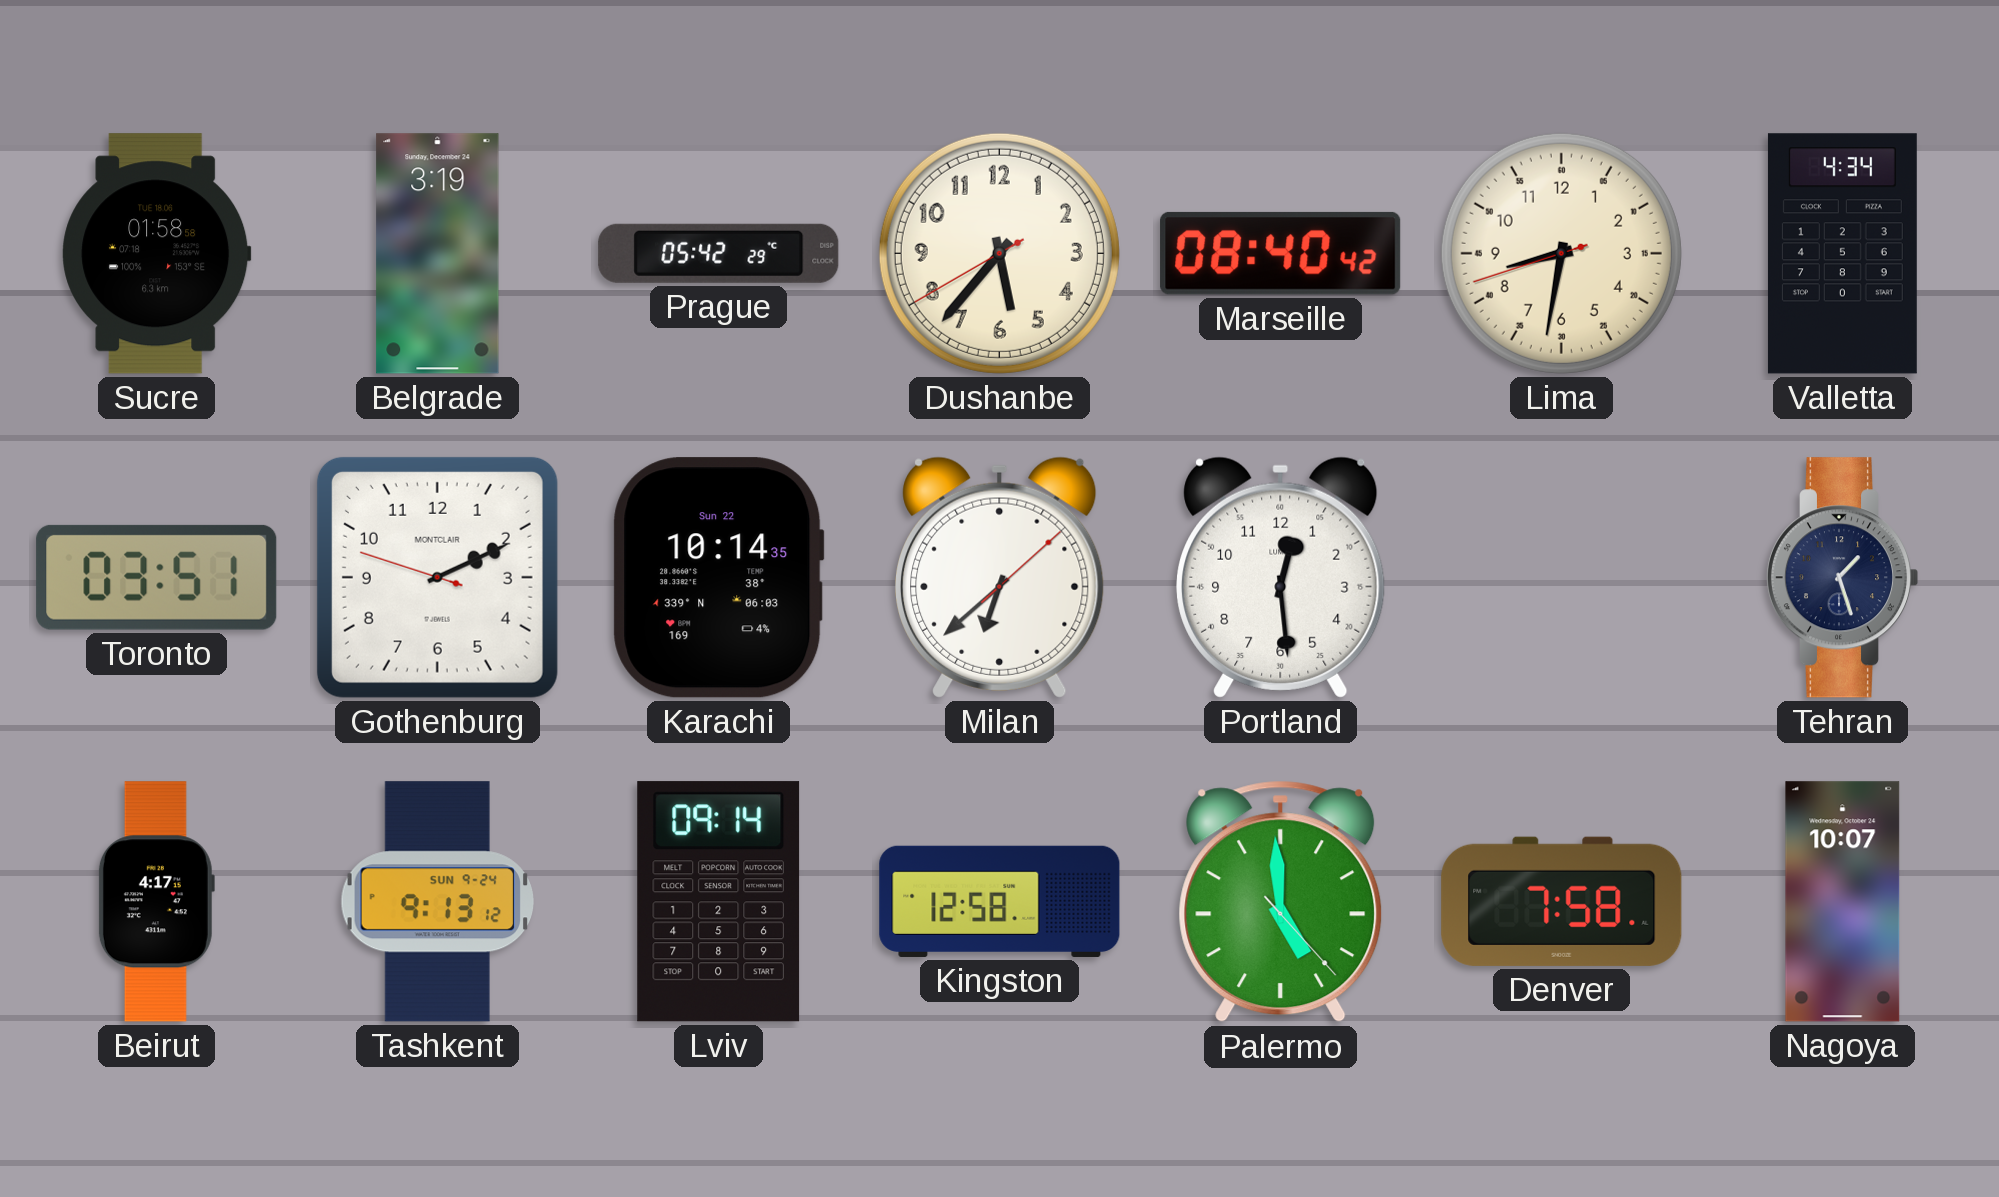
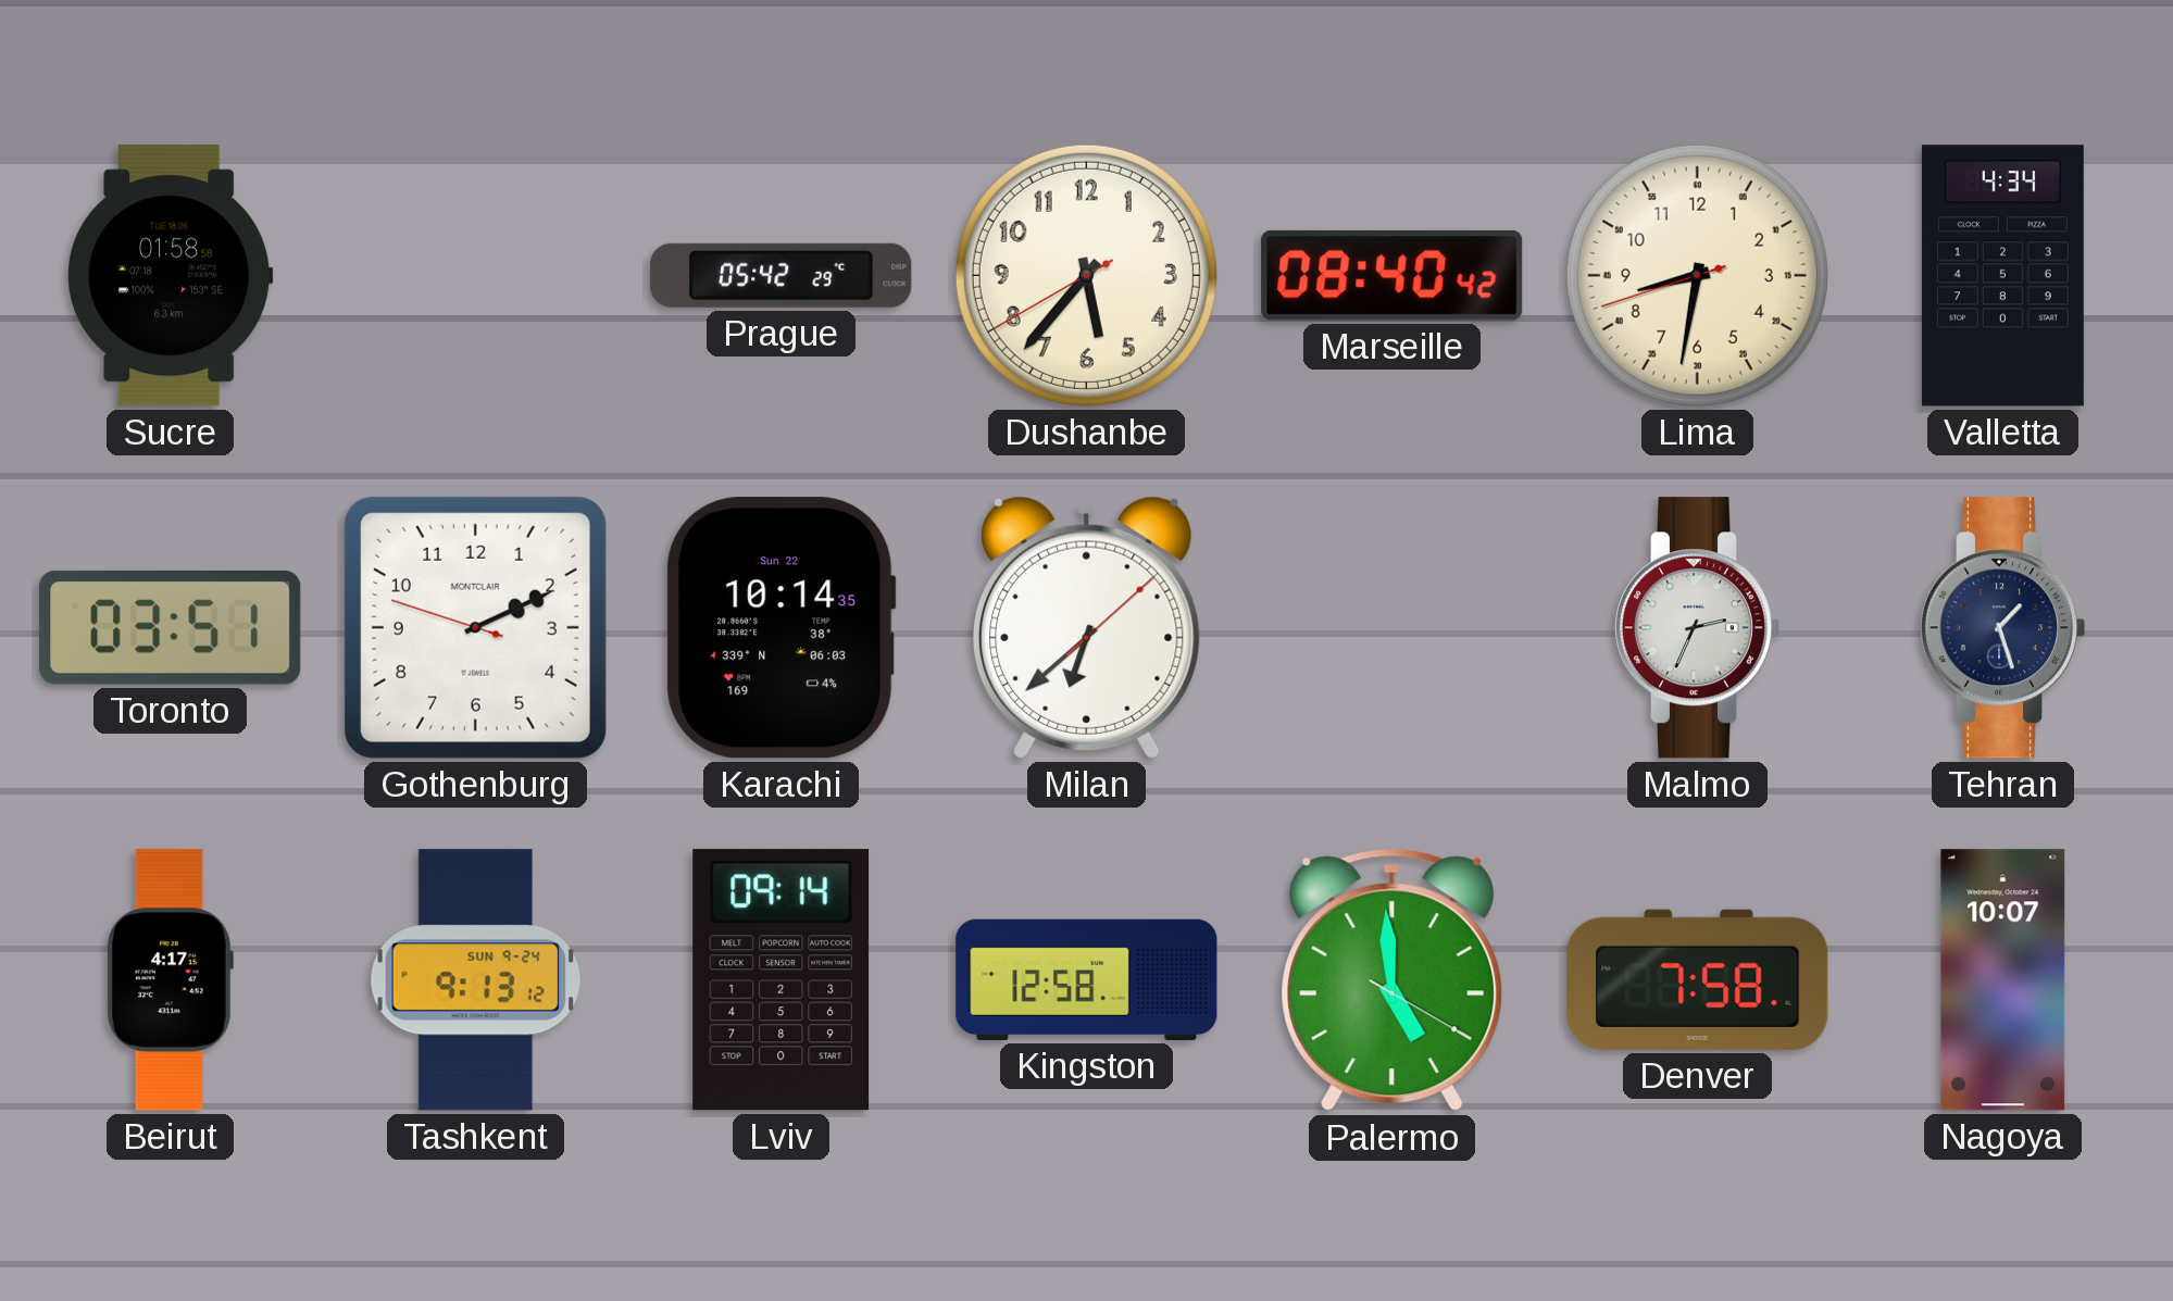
Belgrade: 3:19 -> none
Portland: 12:29 -> none
Malmo: none -> 2:34
Palermo: 4:59:23 -> 4:59:20
